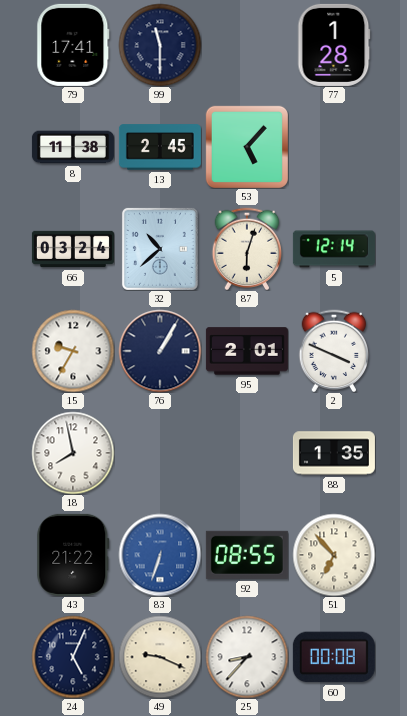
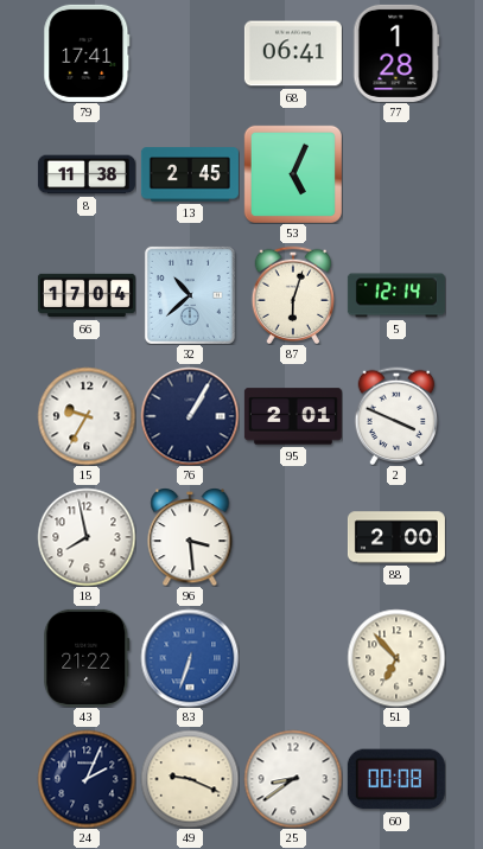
99: 11:30 -> none
68: none -> 06:41
53: 5:07 -> 5:04
66: 03:24 -> 17:04
96: none -> 3:29
88: 1:35 -> 2:00
92: 08:55 -> none
24: 5:04 -> 2:04
25: 8:37 -> 8:39
